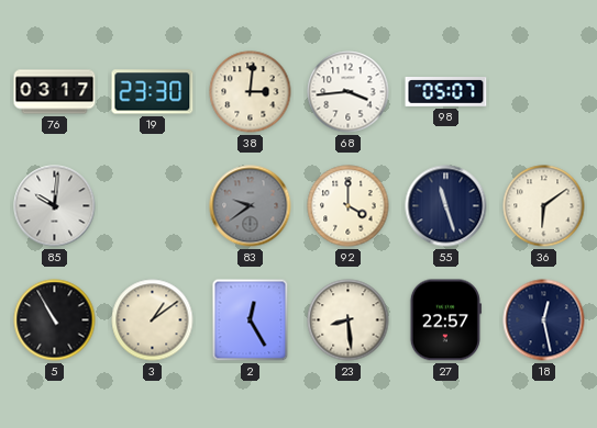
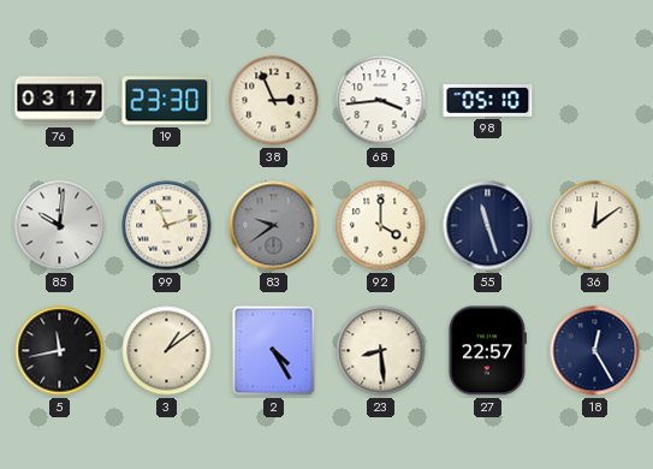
38: 3:01 -> 2:56
98: 05:07 -> 05:10
99: none -> 11:12
36: 6:09 -> 12:09
5: 10:55 -> 11:43
2: 12:25 -> 4:25
18: 12:28 -> 12:25
